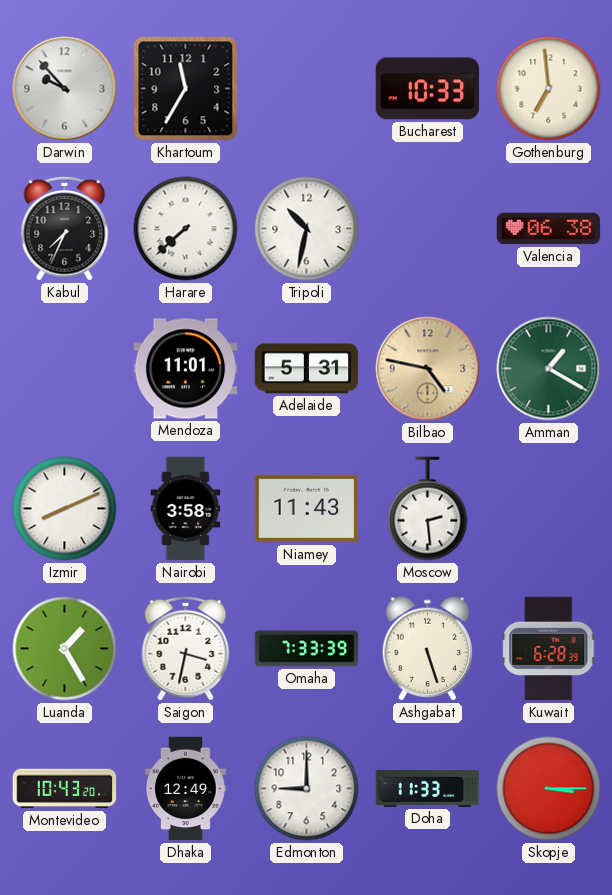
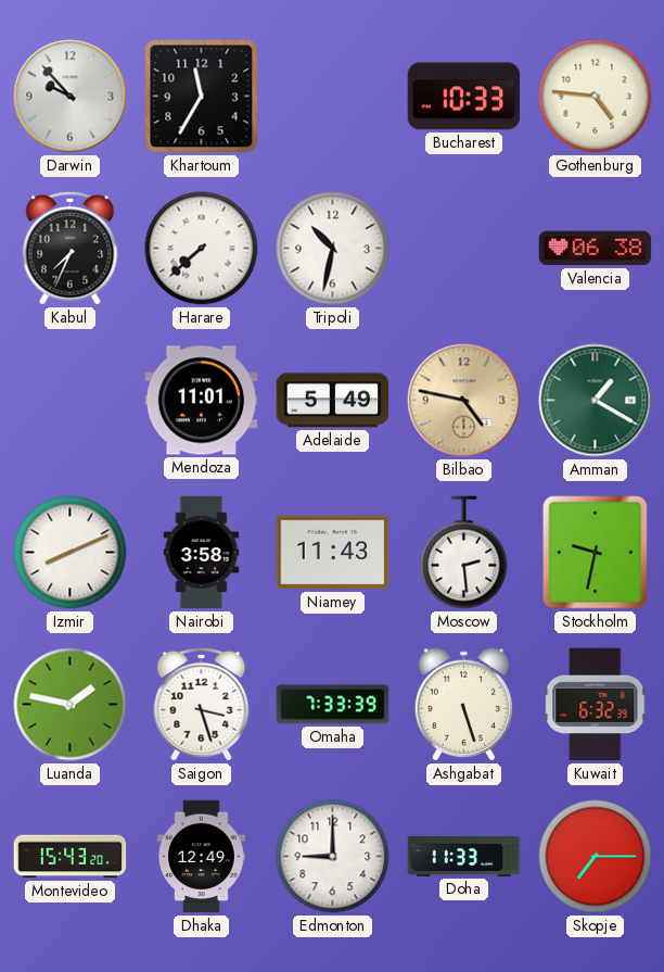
Gothenburg: 6:59 -> 4:46
Adelaide: 5:31 -> 5:49
Stockholm: none -> 9:32
Luanda: 1:25 -> 1:47
Saigon: 3:32 -> 3:27
Kuwait: 6:28 -> 6:32
Montevideo: 10:43 -> 15:43
Skopje: 3:15 -> 7:15
